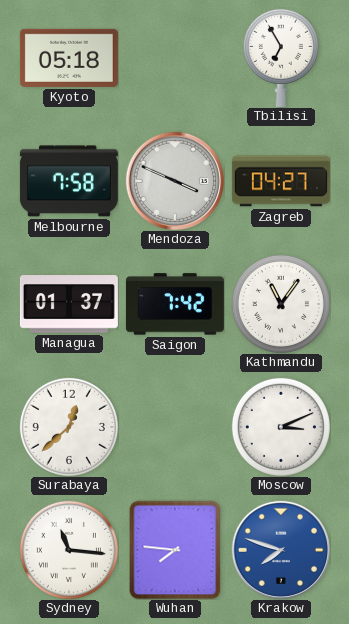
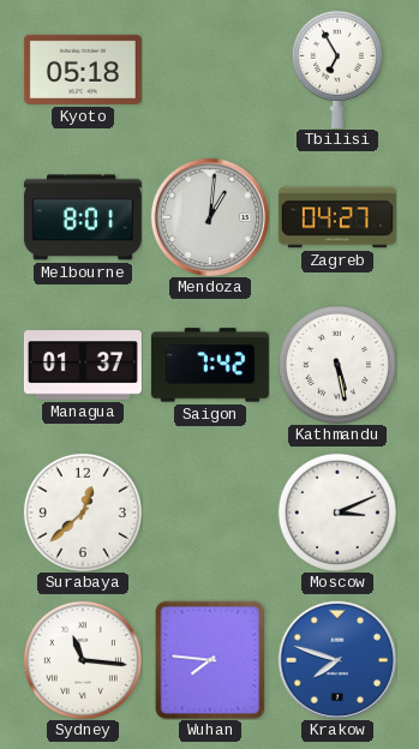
Melbourne: 7:58 -> 8:01
Mendoza: 3:49 -> 1:01
Kathmandu: 11:06 -> 5:28
